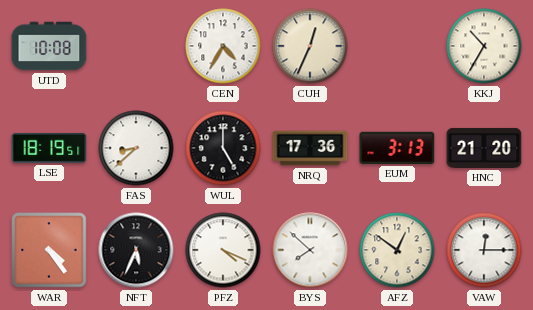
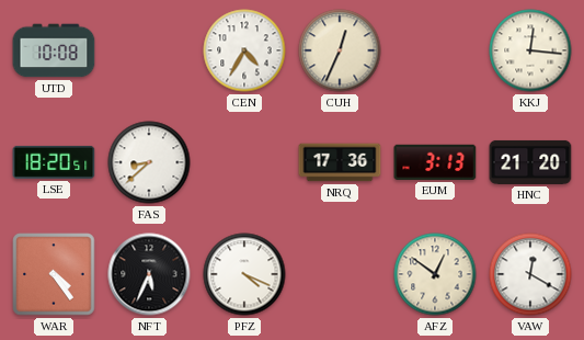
KKJ: 10:35 -> 12:16
LSE: 18:19 -> 18:20
WUL: 5:00 -> none
BYS: 7:52 -> none
VAW: 12:15 -> 12:20
